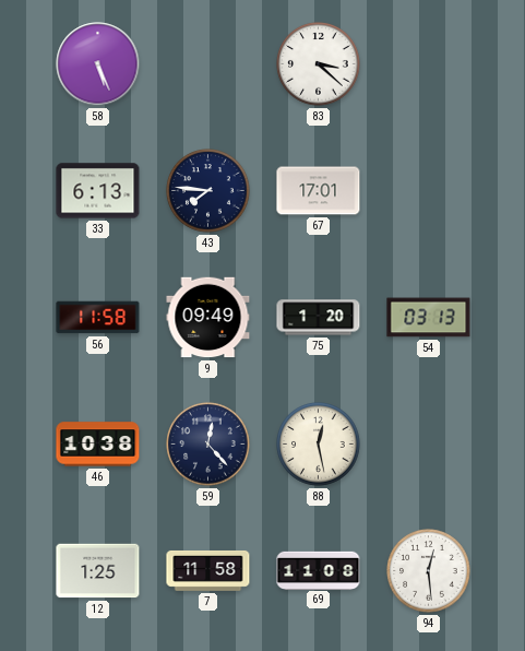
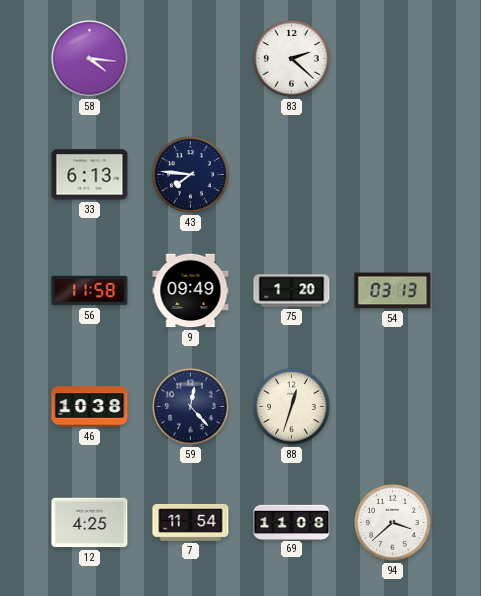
58: 5:26 -> 4:16
83: 3:22 -> 2:22
67: 17:01 -> none
88: 12:28 -> 12:33
12: 1:25 -> 4:25
7: 11:58 -> 11:54
94: 12:29 -> 3:38
